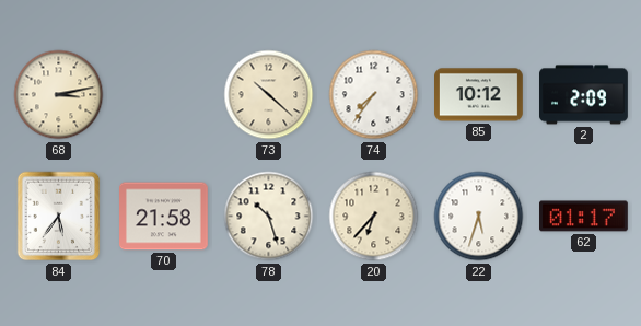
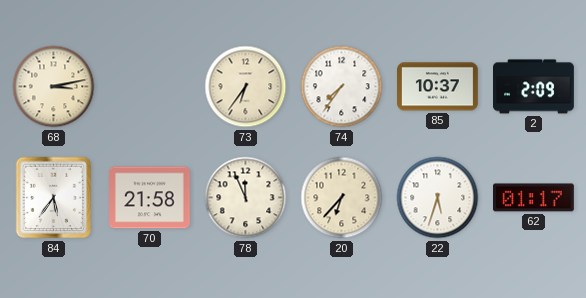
73: 10:22 -> 6:36
85: 10:12 -> 10:37
78: 10:27 -> 11:56
